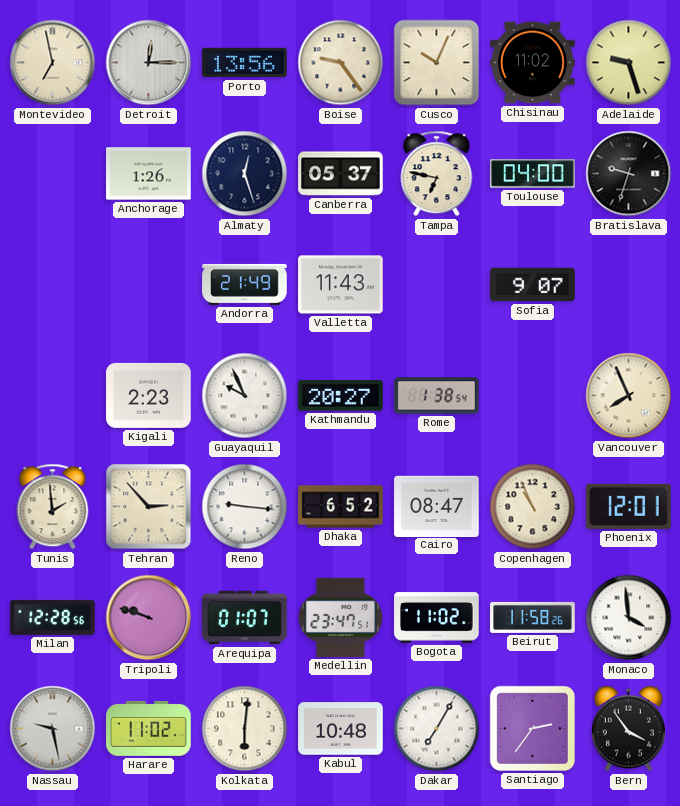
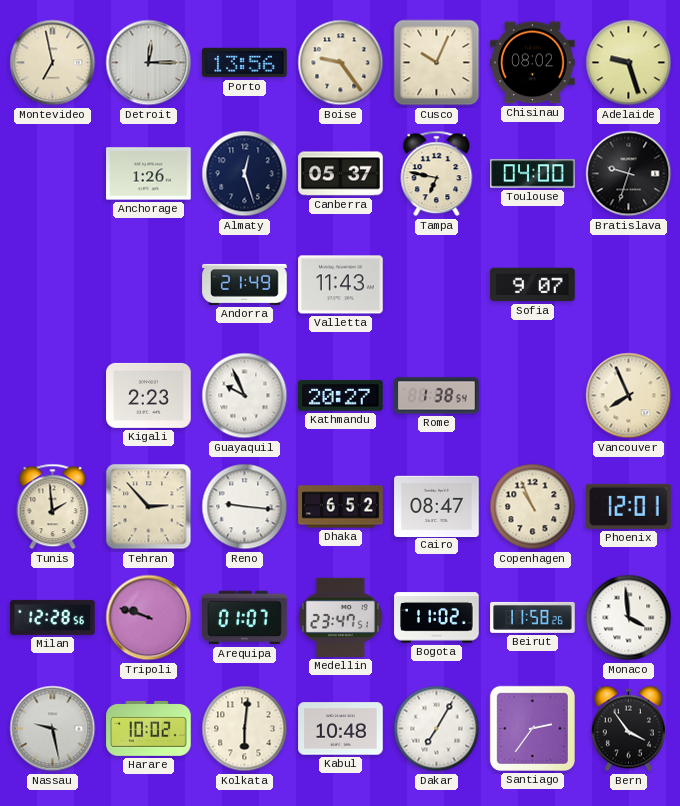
Chisinau: 11:02 -> 08:02
Harare: 11:02 -> 10:02
